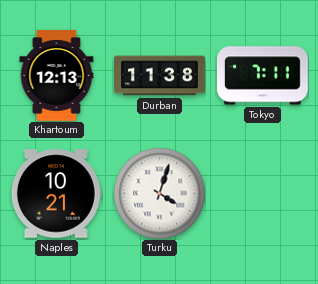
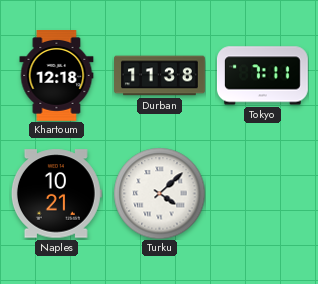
Khartoum: 12:13 -> 12:18
Turku: 4:03 -> 4:08
